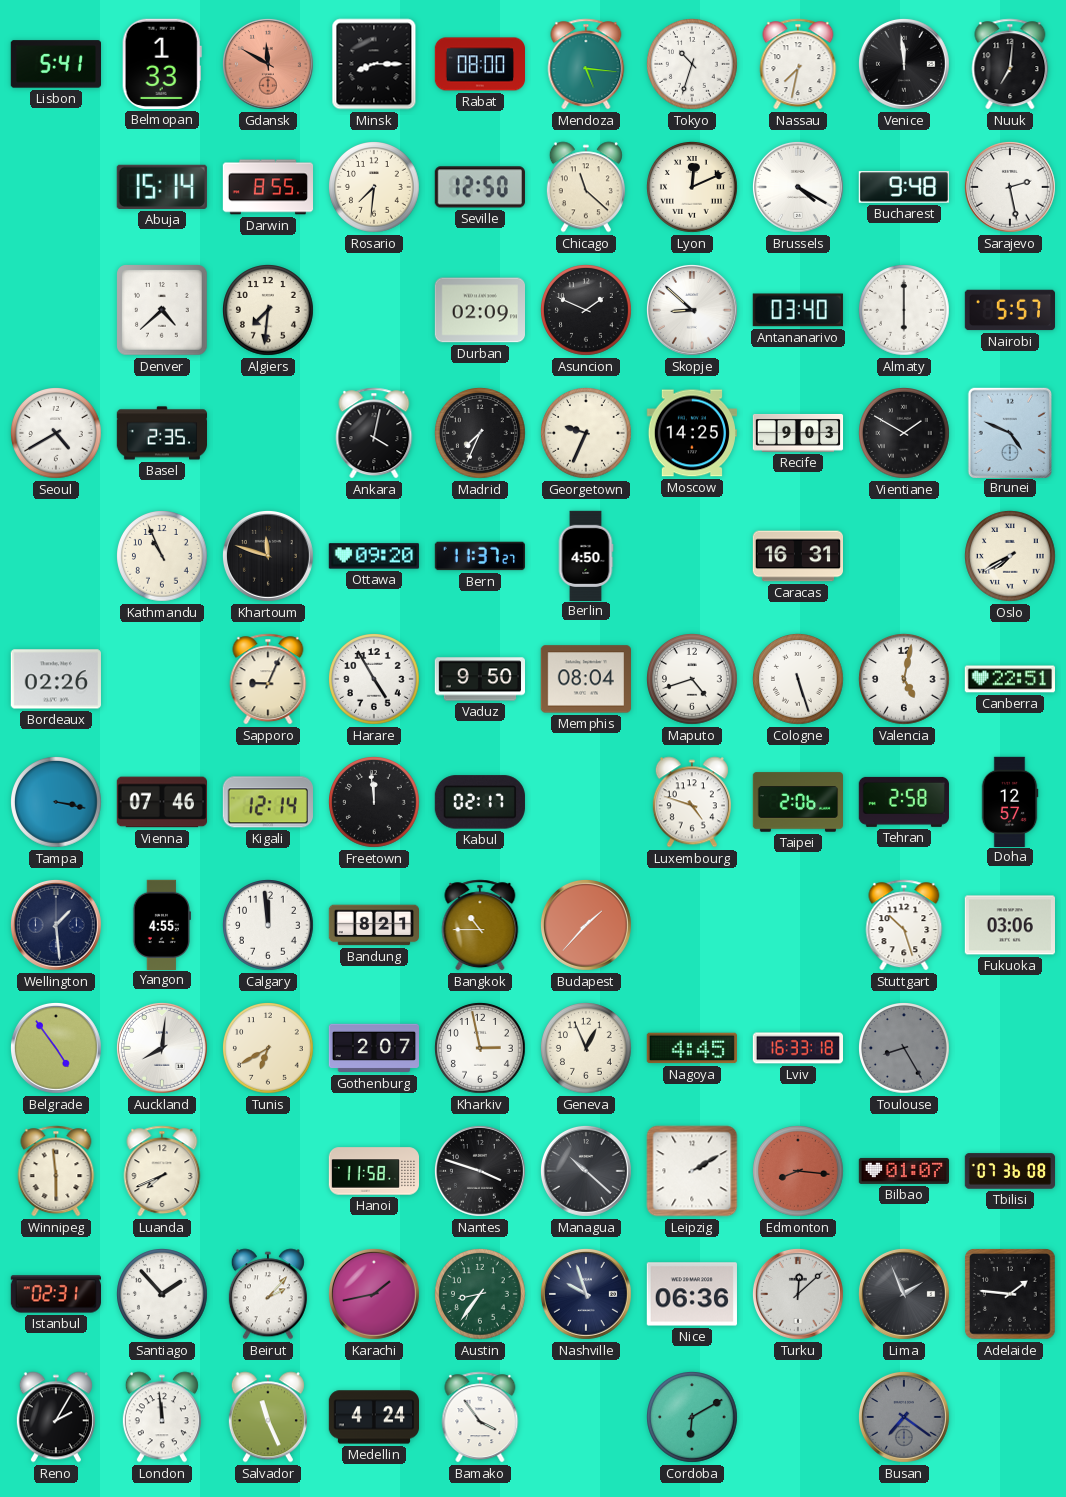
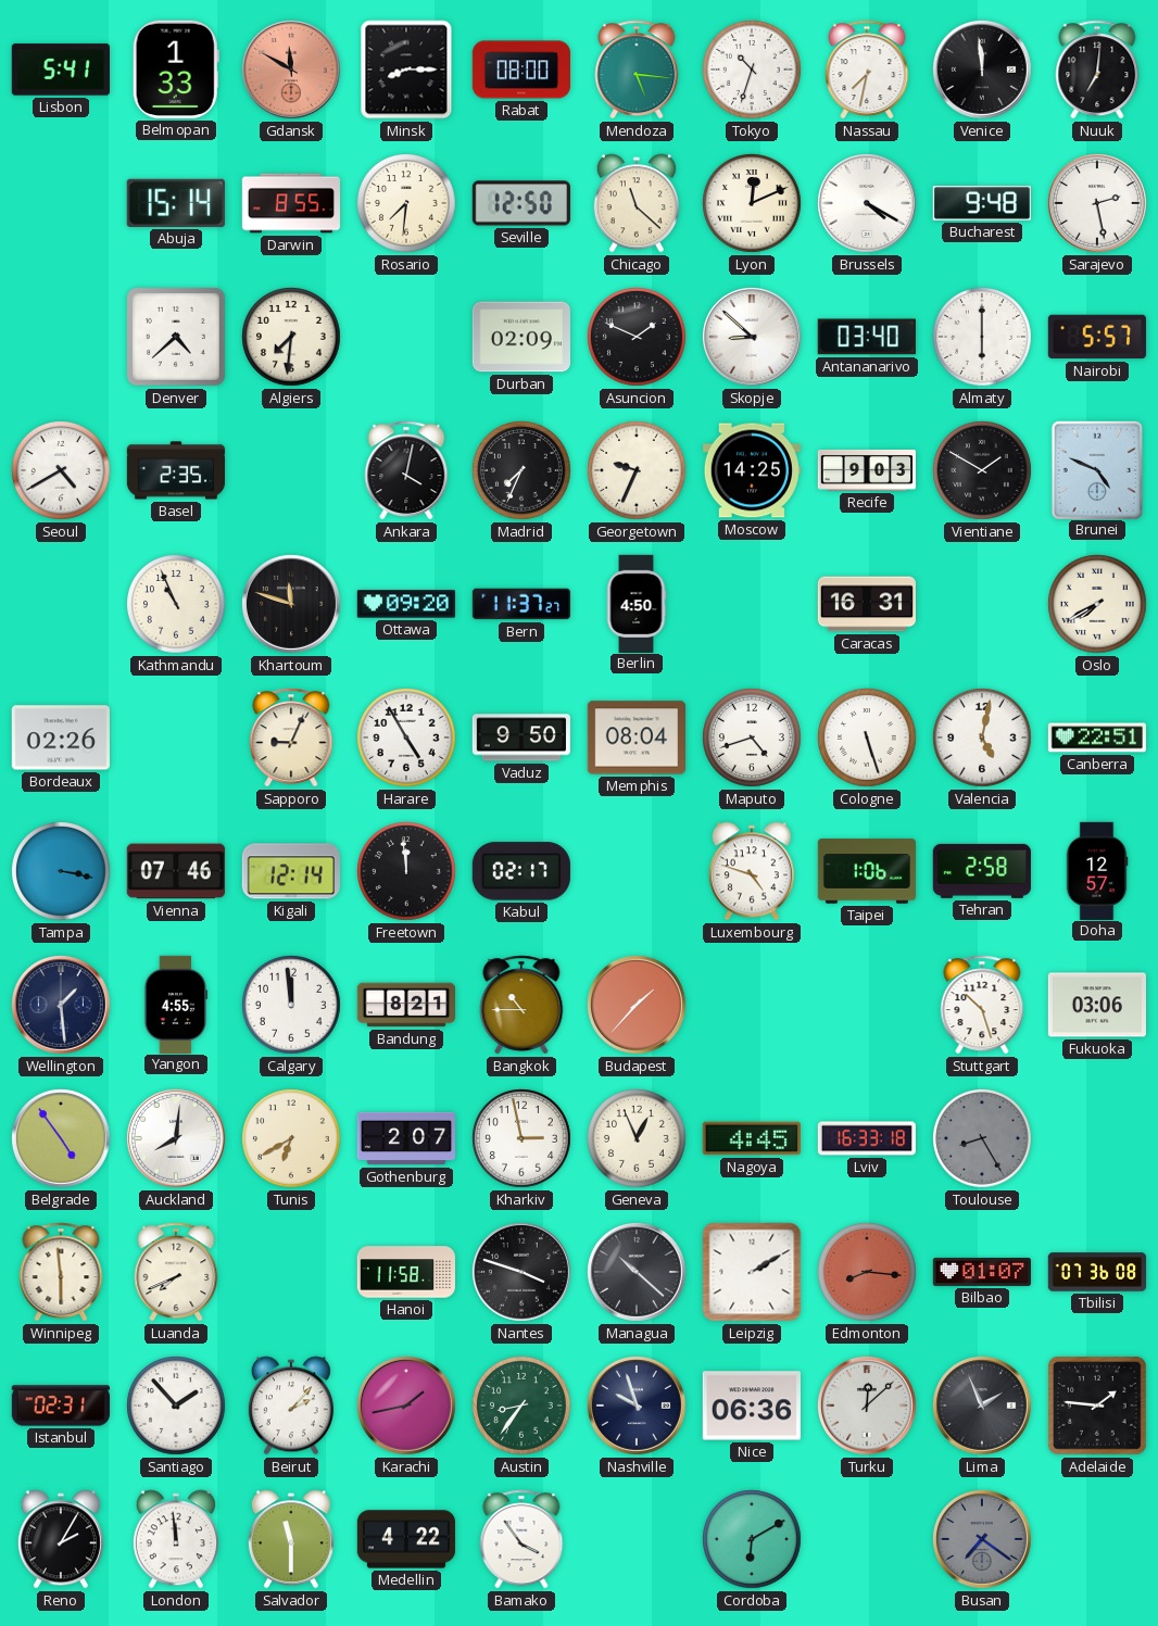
Taipei: 2:06 -> 1:06
Salvador: 11:26 -> 11:30
Medellin: 4:24 -> 4:22
